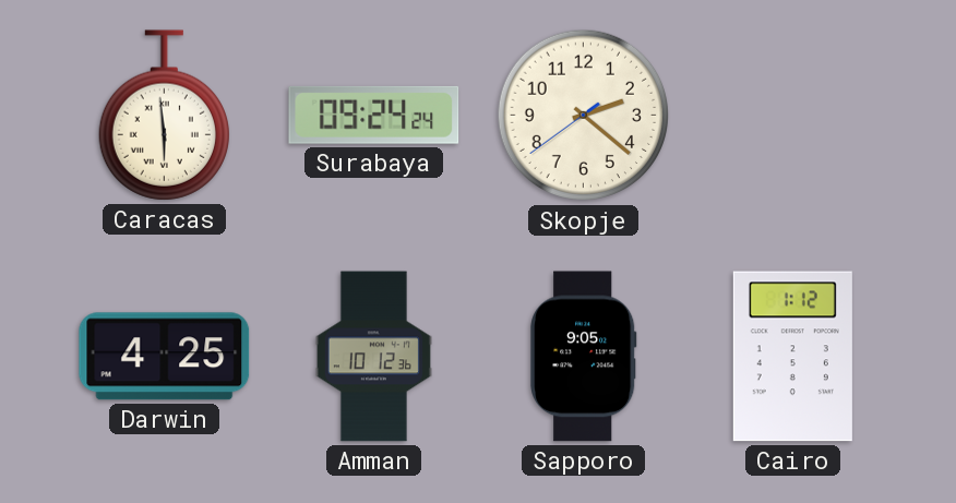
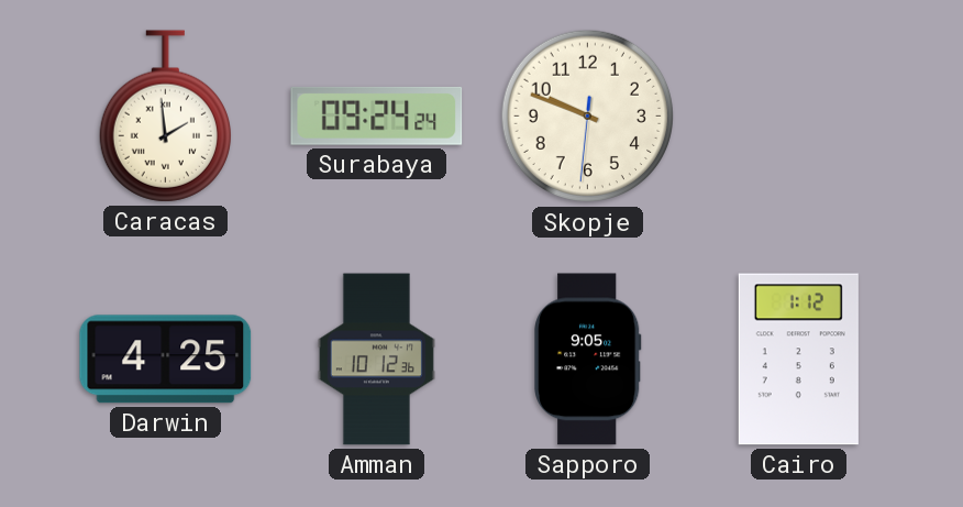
Caracas: 5:59 -> 1:59
Skopje: 2:21 -> 9:48
